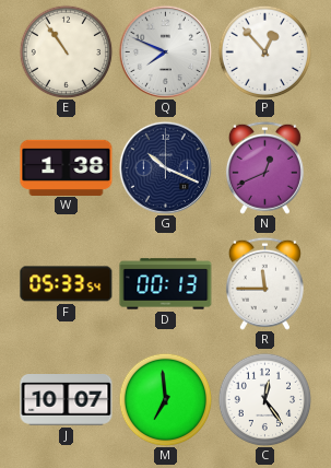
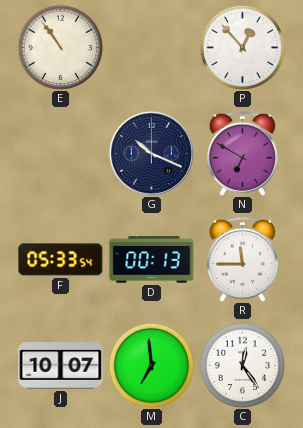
Q: 7:49 -> none
W: 1:38 -> none
N: 12:41 -> 6:50
